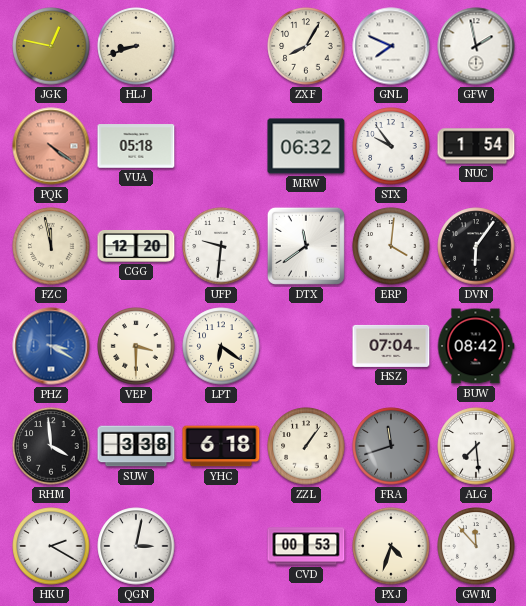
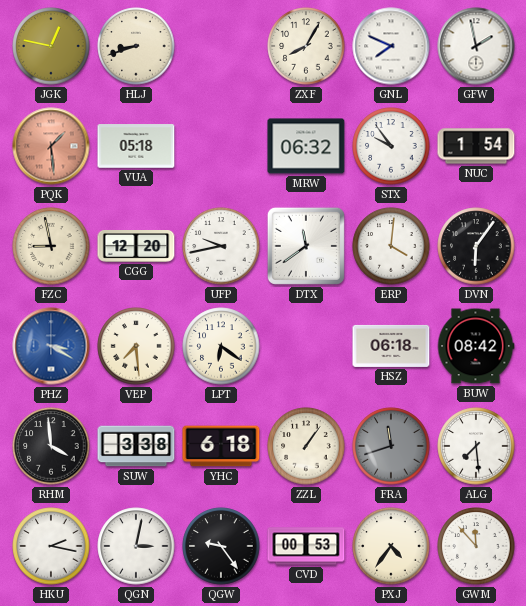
PQK: 4:21 -> 1:29
FZC: 11:58 -> 8:58
UFP: 9:31 -> 9:43
VEP: 3:30 -> 7:29
HSZ: 07:04 -> 06:18
HKU: 2:20 -> 2:17
QGW: none -> 9:24
PXJ: 4:33 -> 4:36
